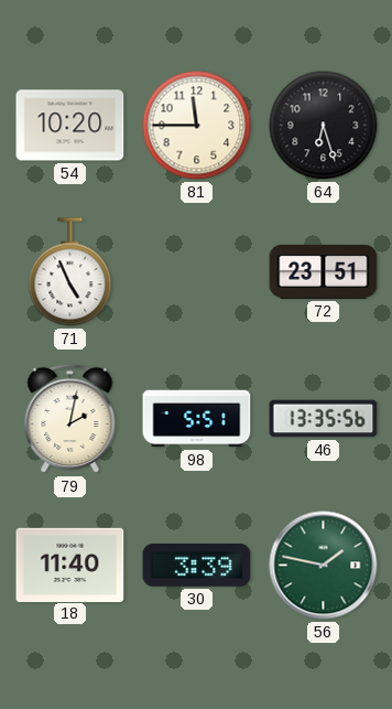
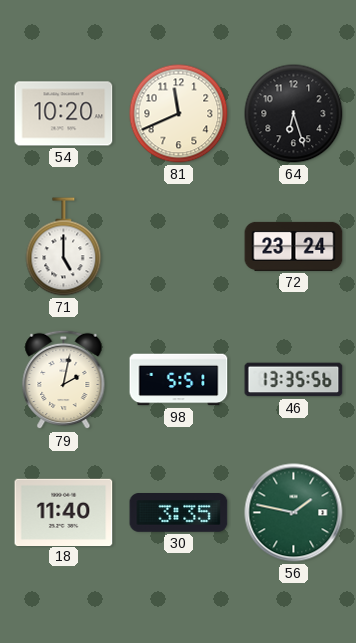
81: 11:45 -> 11:41
71: 4:56 -> 5:00
72: 23:51 -> 23:24
30: 3:39 -> 3:35
